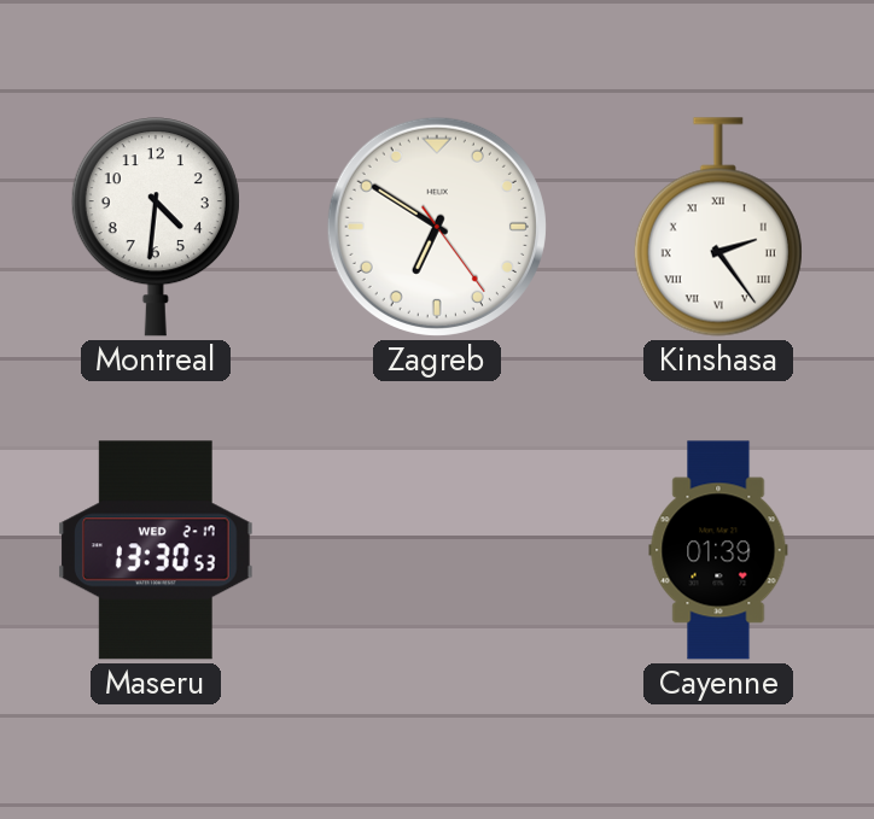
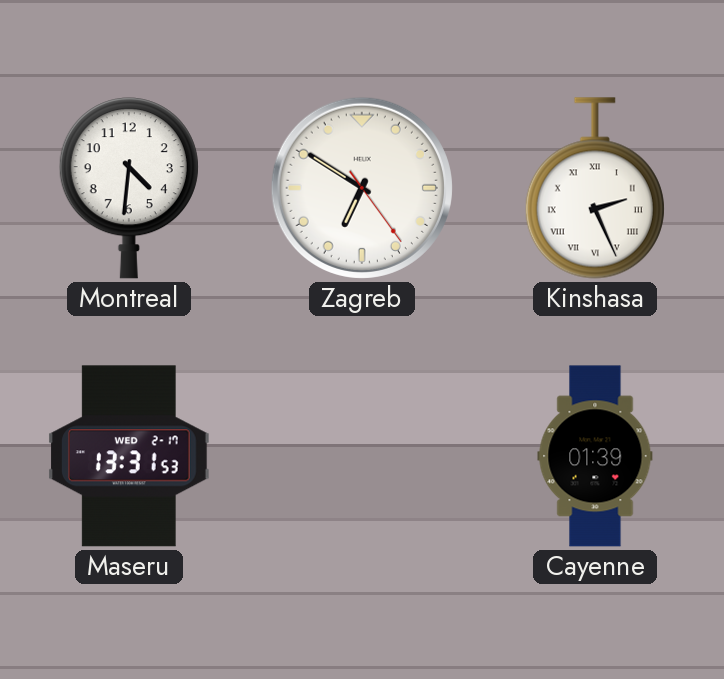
Kinshasa: 2:24 -> 2:26
Maseru: 13:30 -> 13:31
